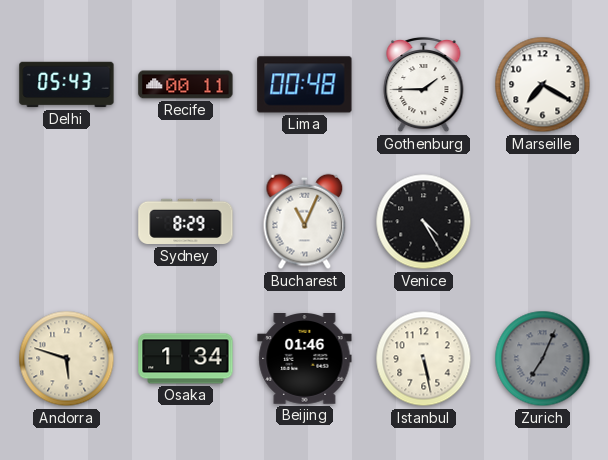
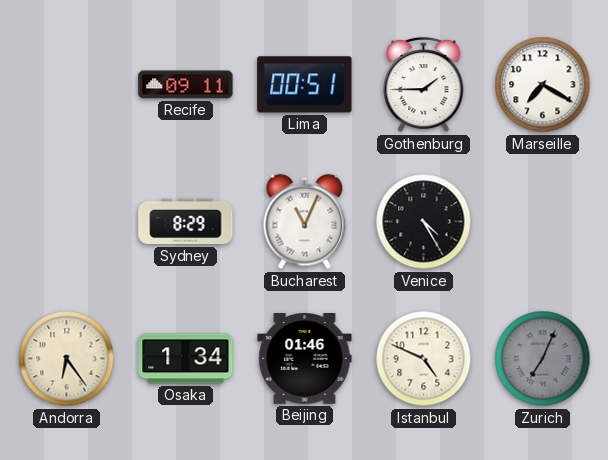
Delhi: 05:43 -> none
Recife: 00:11 -> 09:11
Lima: 00:48 -> 00:51
Andorra: 5:48 -> 6:24
Istanbul: 5:28 -> 4:49
